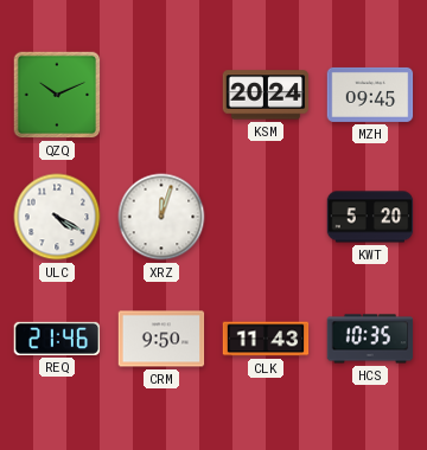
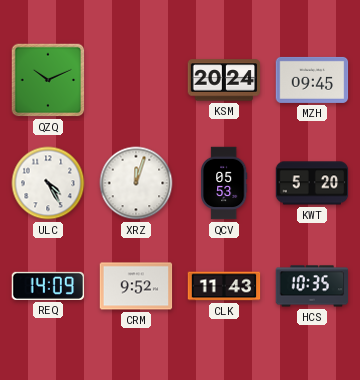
ULC: 4:20 -> 4:25
QCV: none -> 05:53
REQ: 21:46 -> 14:09
CRM: 9:50 -> 9:52
